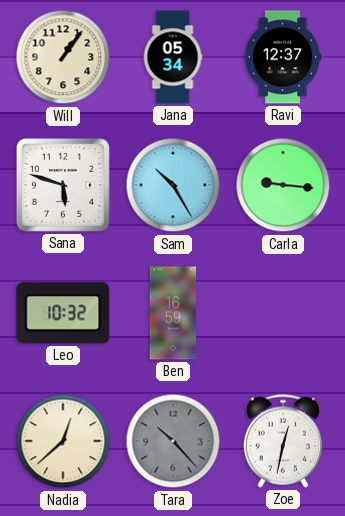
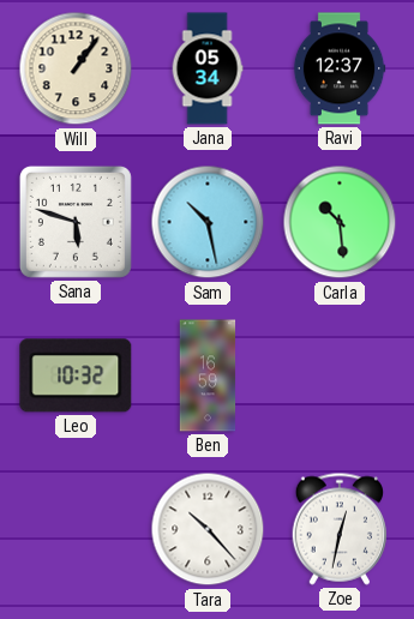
Sam: 10:25 -> 10:28
Carla: 9:16 -> 10:29
Nadia: 12:38 -> none
Tara dial: grey -> white
